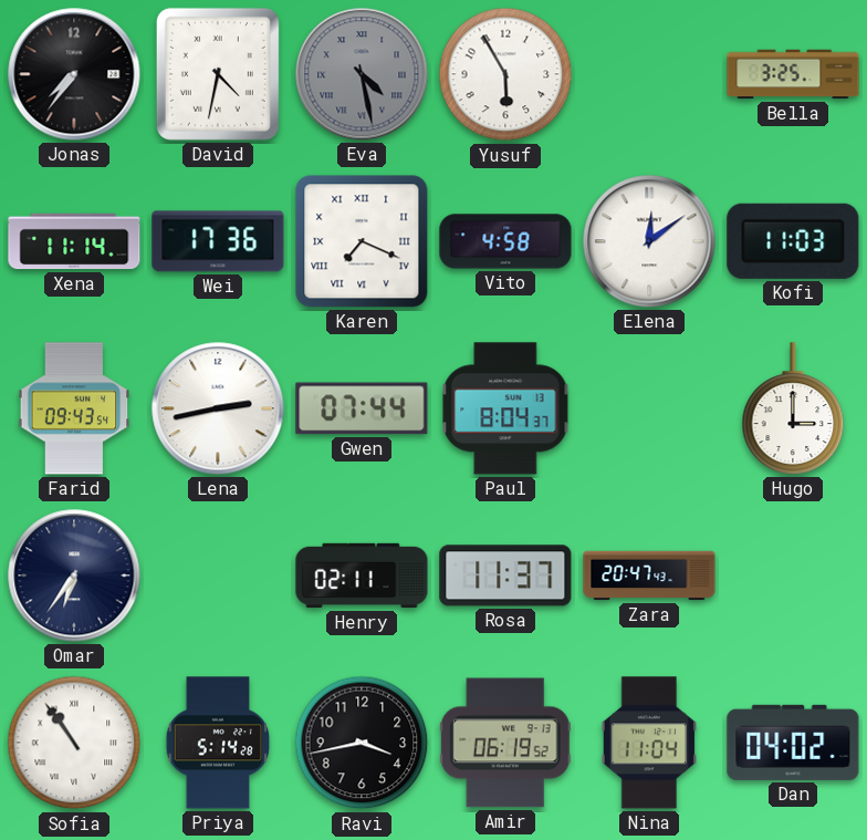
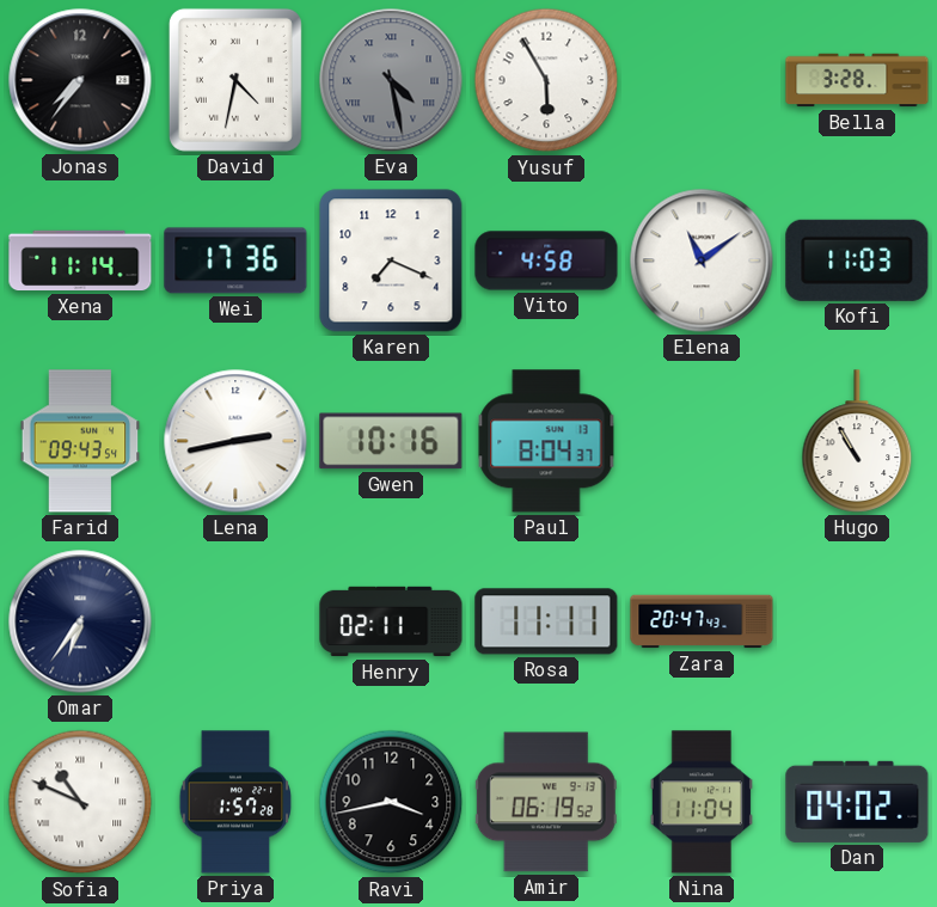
Bella: 3:25 -> 3:28
Karen numerals: Roman -> Arabic
Elena: 12:09 -> 11:09
Gwen: 07:44 -> 10:16
Hugo: 3:00 -> 10:55
Rosa: 11:37 -> 11:11
Sofia: 10:54 -> 10:49
Priya: 5:14 -> 1:57
